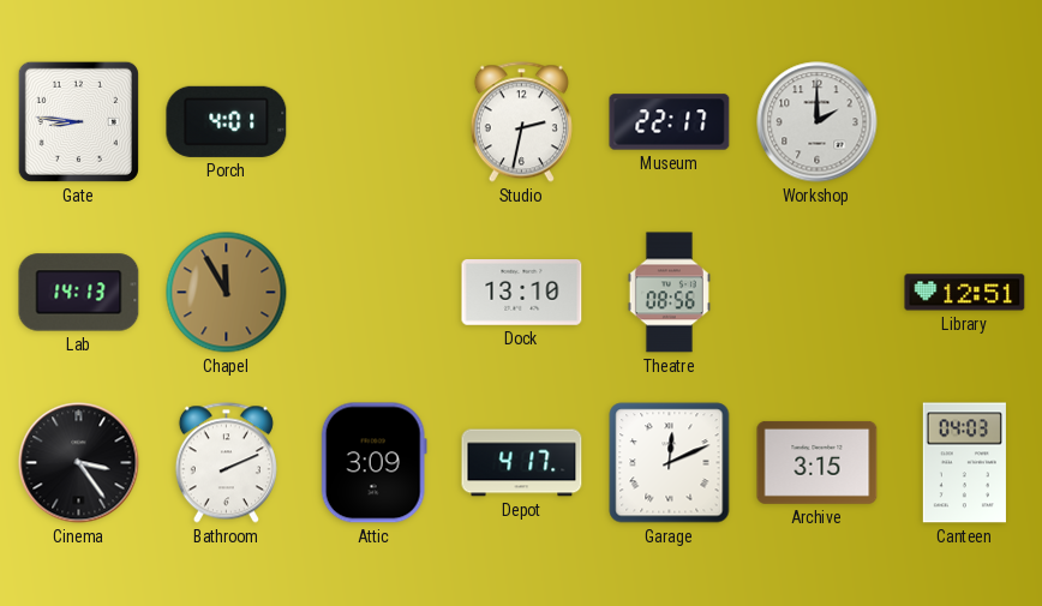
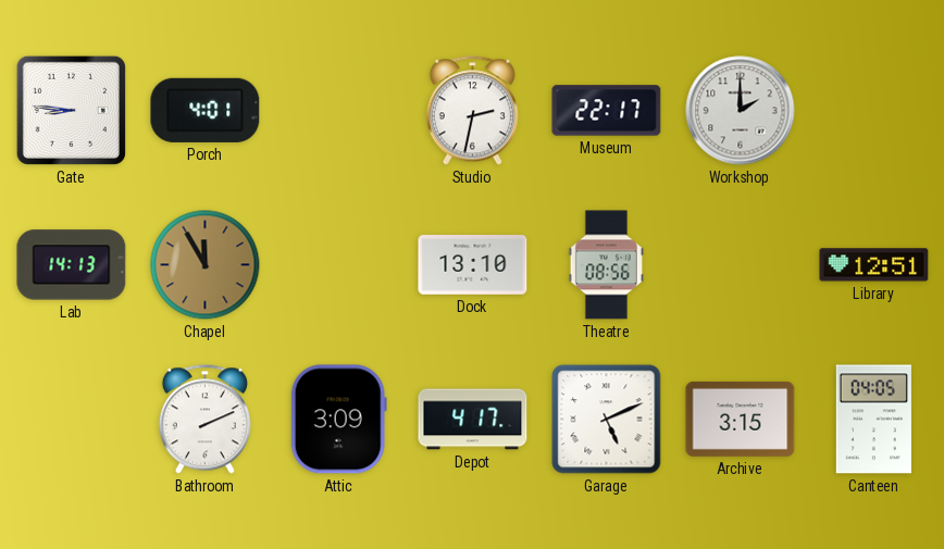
Cinema: 3:24 -> none
Garage: 12:11 -> 5:11
Canteen: 04:03 -> 04:05
